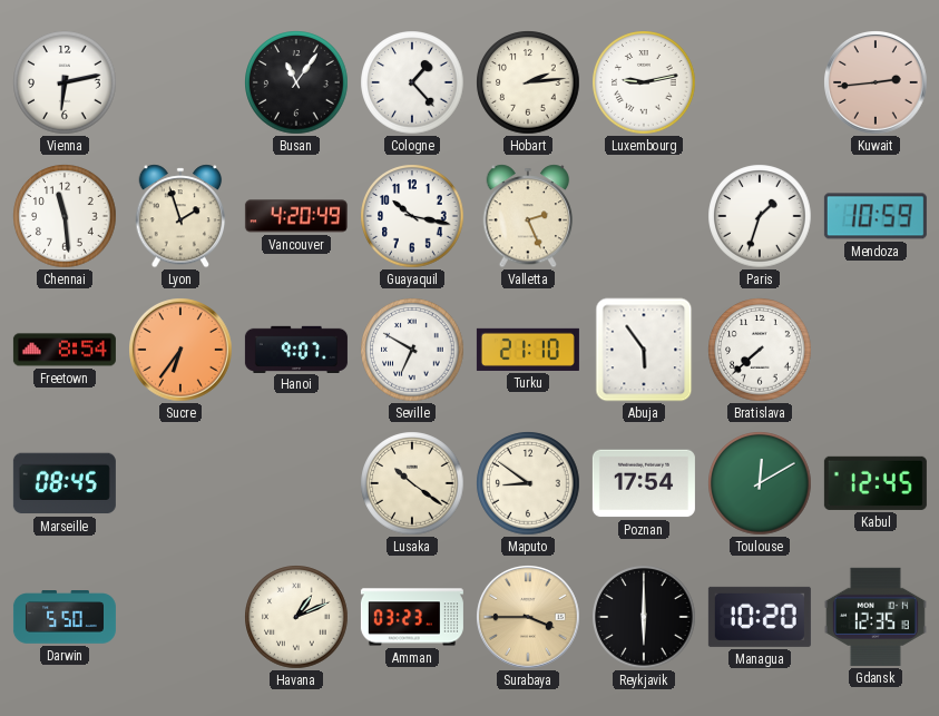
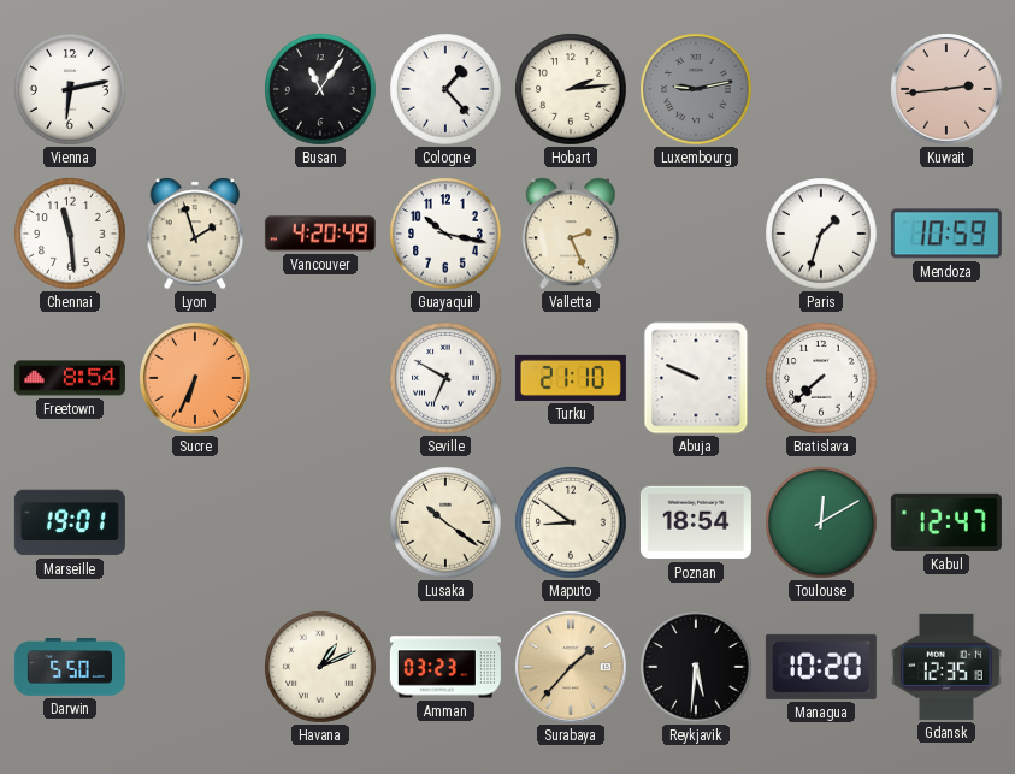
Luxembourg dial: white -> grey
Sucre: 6:36 -> 6:34
Hanoi: 9:07 -> none
Abuja: 5:54 -> 9:49
Marseille: 08:45 -> 19:01
Poznan: 17:54 -> 18:54
Kabul: 12:45 -> 12:47
Surabaya: 3:45 -> 1:37
Reykjavik: 6:00 -> 5:31
